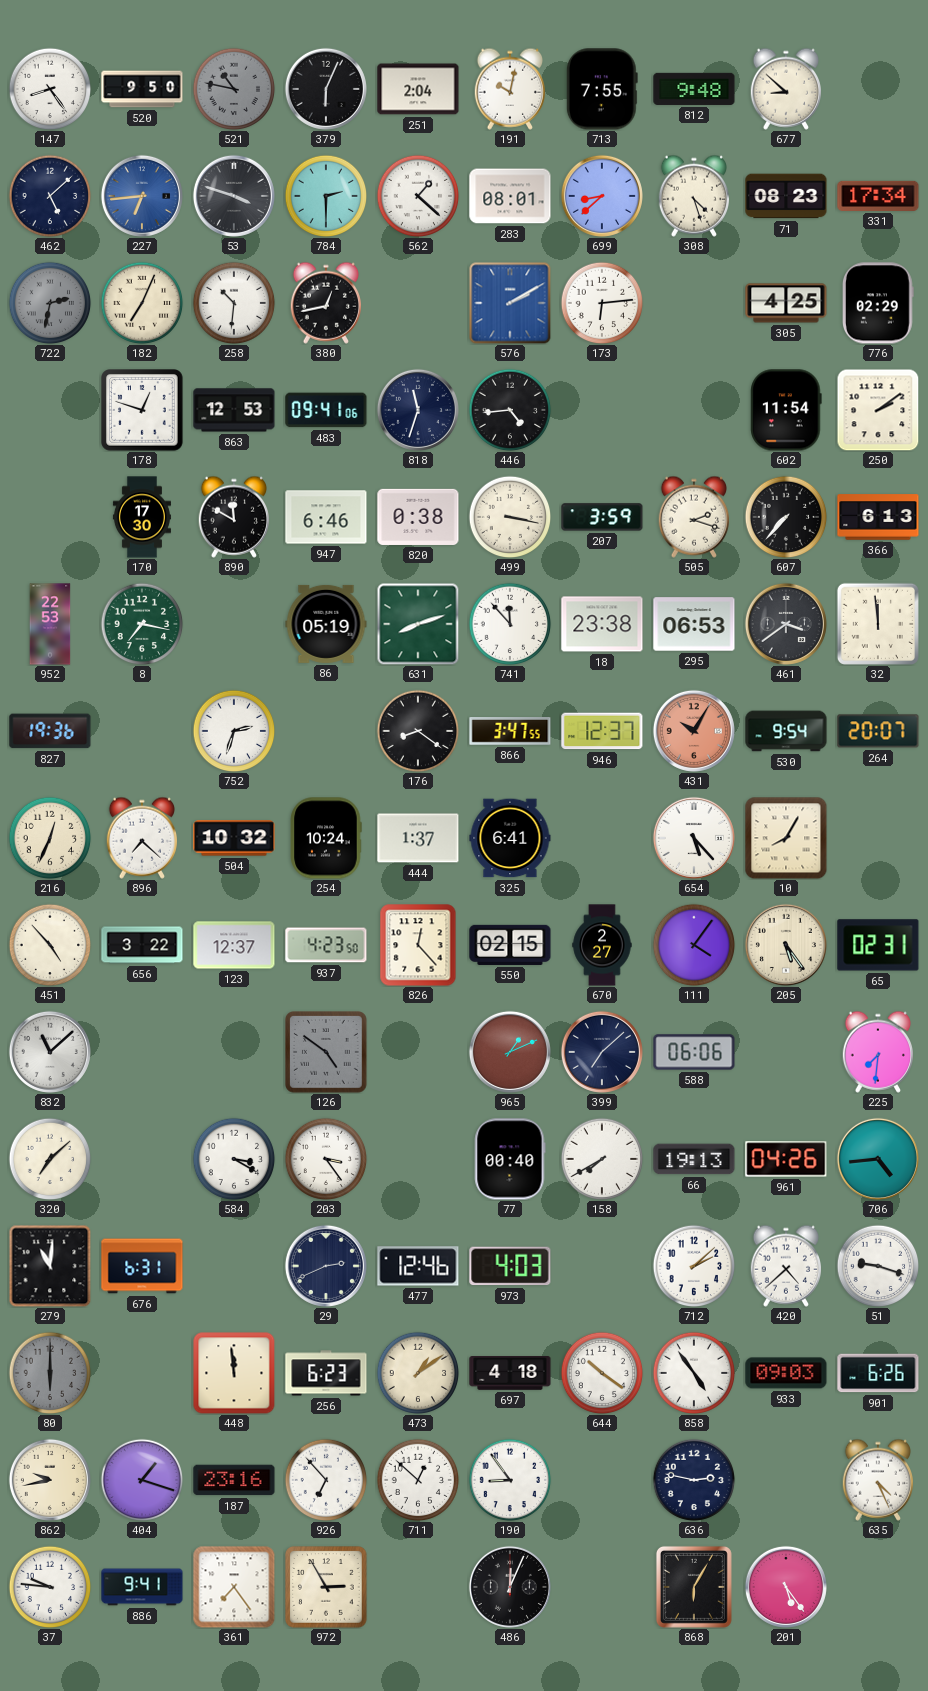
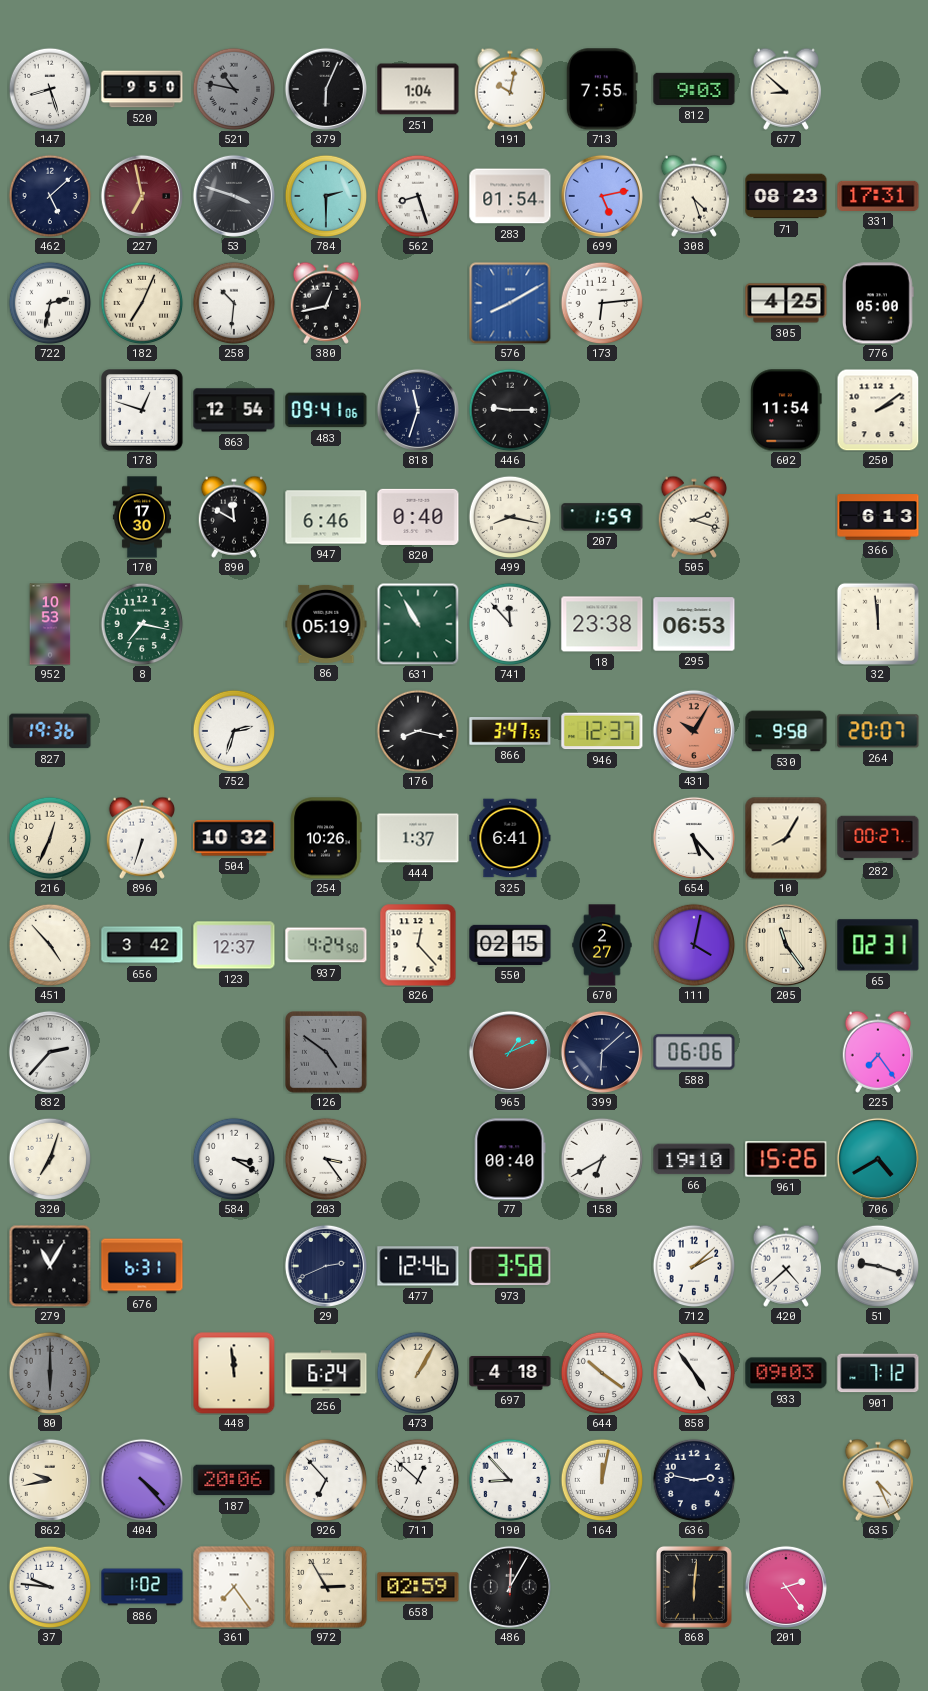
147: 8:24 -> 8:27
251: 2:04 -> 1:04
812: 9:48 -> 9:03
227: 6:44 -> 6:58
227 dial: blue -> burgundy
562: 1:22 -> 8:27
283: 08:01 -> 01:54
699: 8:38 -> 5:13
331: 17:34 -> 17:31
722 dial: grey -> white
576: 2:10 -> 8:10
776: 02:29 -> 05:00
863: 12:53 -> 12:54
446: 4:44 -> 9:15
820: 0:38 -> 0:40
499: 3:17 -> 8:17
207: 3:59 -> 1:59
607: 7:37 -> none
952: 22:53 -> 10:53
631: 8:12 -> 10:55
461: 3:39 -> none
176: 8:21 -> 8:17
530: 9:54 -> 9:58
896: 7:22 -> 6:33
254: 10:24 -> 10:26
282: none -> 00:27
656: 3:22 -> 3:42
937: 4:23 -> 4:24
111: 4:06 -> 4:02
205: 5:24 -> 11:24
832: 11:08 -> 2:37
399: 7:08 -> 6:08
225: 7:31 -> 7:24
320: 7:08 -> 7:03
158: 7:40 -> 6:40
66: 19:13 -> 19:10
961: 04:26 -> 15:26
706: 4:44 -> 4:40
279: 11:01 -> 11:05
973: 4:03 -> 3:58
256: 6:23 -> 6:24
473: 1:09 -> 1:05
901: 6:26 -> 7:12
404: 1:18 -> 4:23
187: 23:16 -> 20:06
190: 8:54 -> 8:53
164: none -> 12:02
886: 9:41 -> 1:02
658: none -> 02:59
486: 12:04 -> 12:05
868: 6:05 -> 6:01
201: 5:24 -> 2:24
